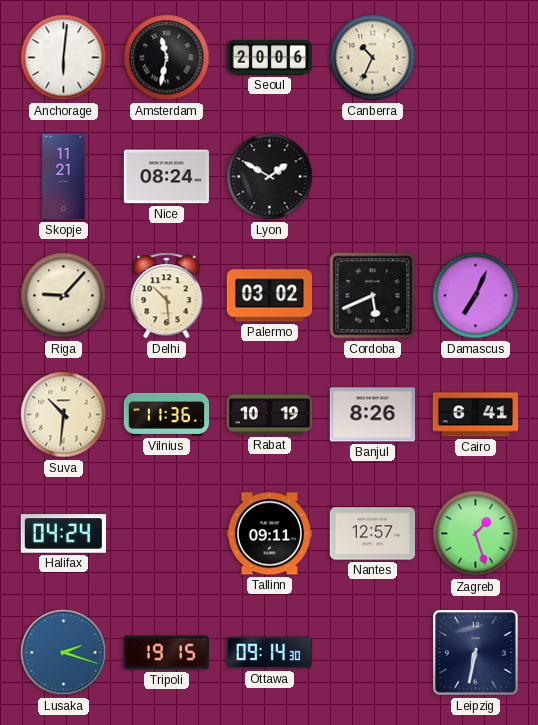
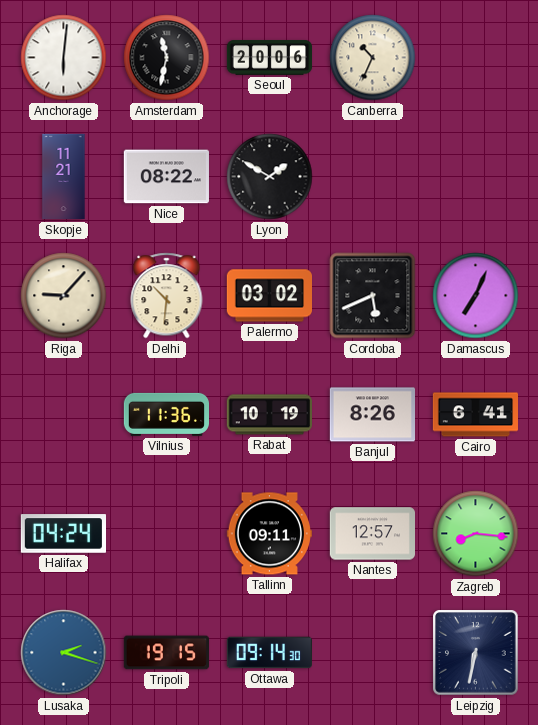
Nice: 08:24 -> 08:22
Delhi: 10:29 -> 10:31
Suva: 10:31 -> none
Zagreb: 1:27 -> 8:16
